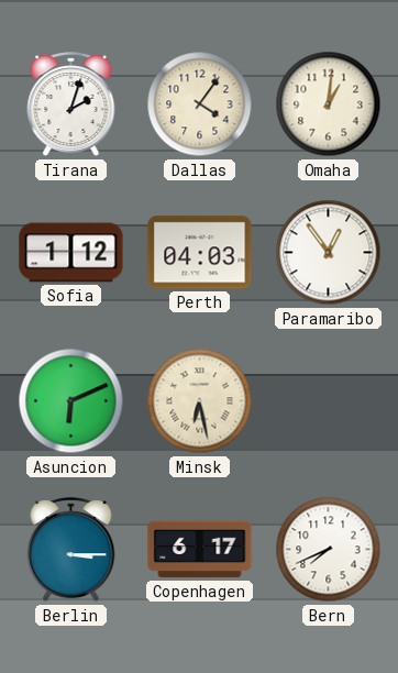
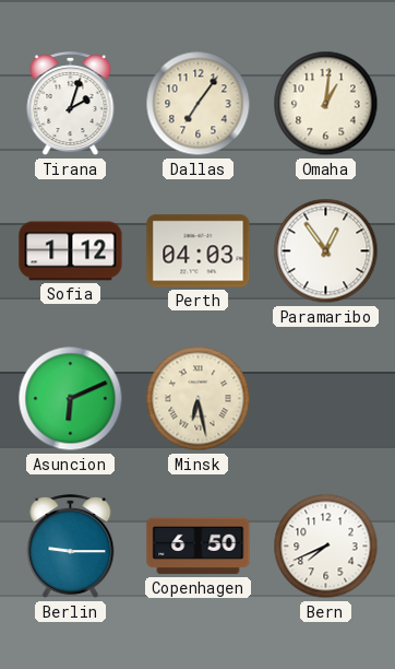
Dallas: 4:06 -> 7:06
Berlin: 3:15 -> 9:15
Copenhagen: 6:17 -> 6:50
